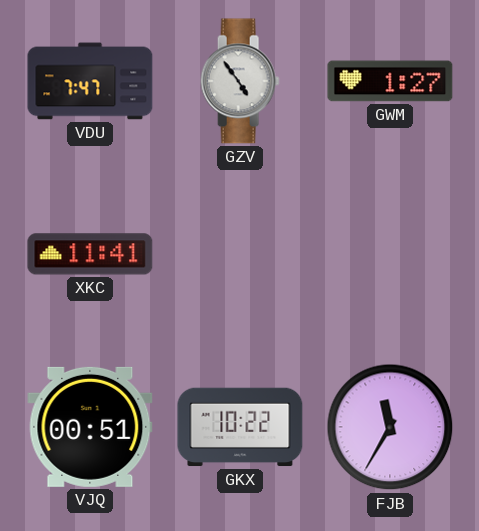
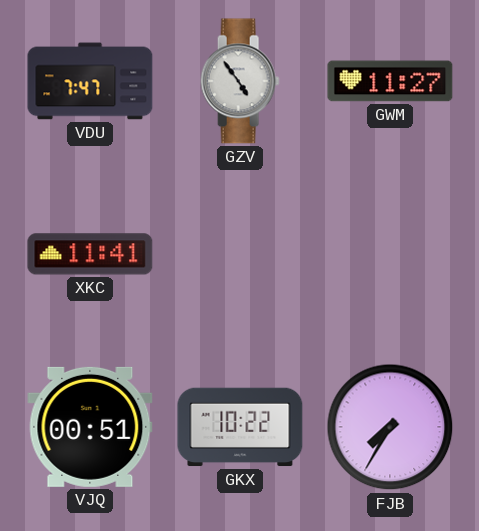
GWM: 1:27 -> 11:27
FJB: 11:35 -> 7:35
